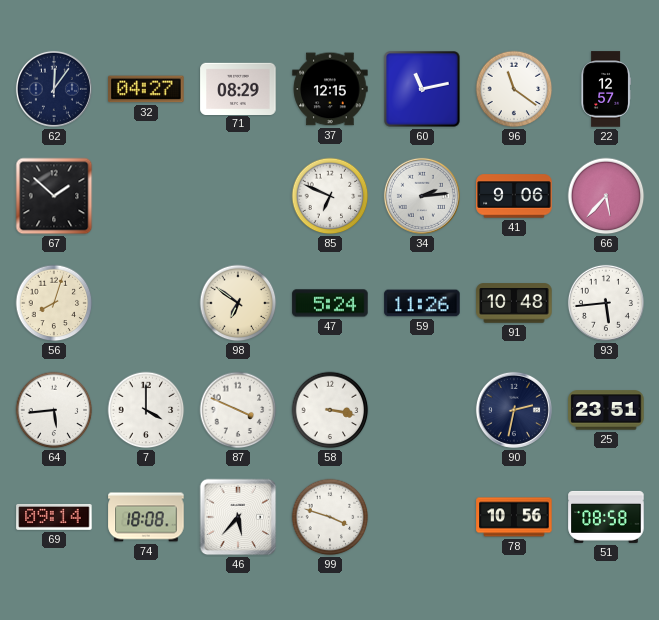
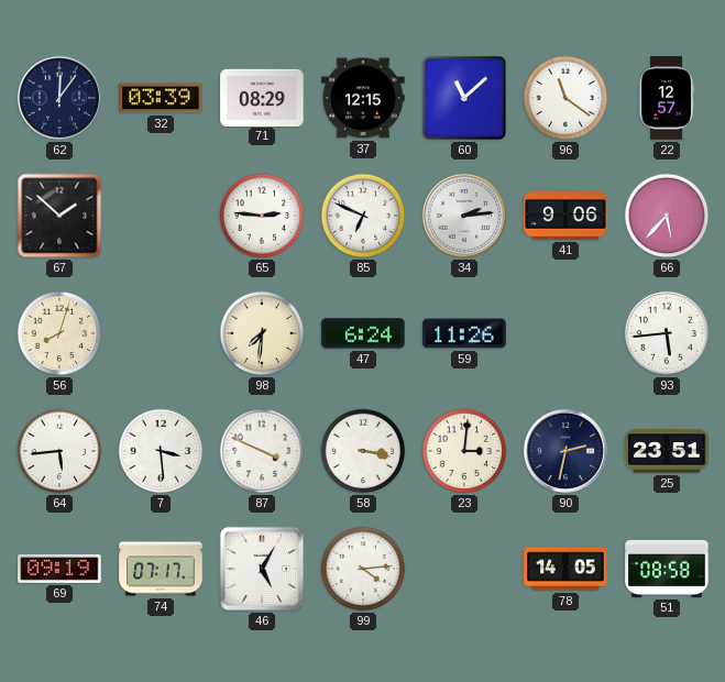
32: 04:27 -> 03:39
60: 11:13 -> 11:08
65: none -> 2:46
98: 6:51 -> 7:31
47: 5:24 -> 6:24
91: 10:48 -> none
7: 4:00 -> 3:29
23: none -> 3:01
69: 09:14 -> 09:19
74: 18:08 -> 07:17
46: 5:37 -> 5:05
99: 3:48 -> 4:14
78: 10:56 -> 14:05
